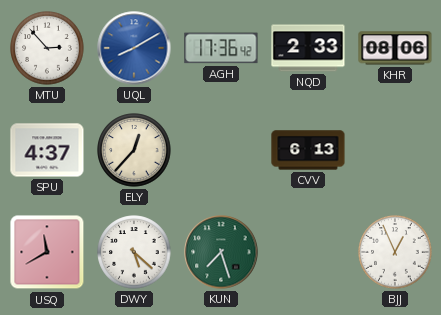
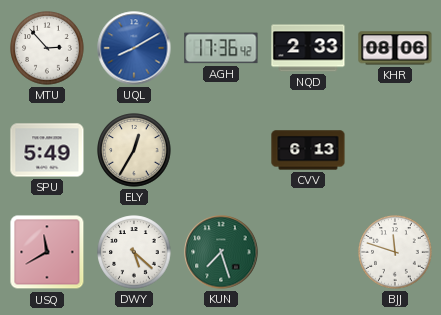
SPU: 4:37 -> 5:49
ELY: 12:37 -> 12:35
BJJ: 12:56 -> 11:48
